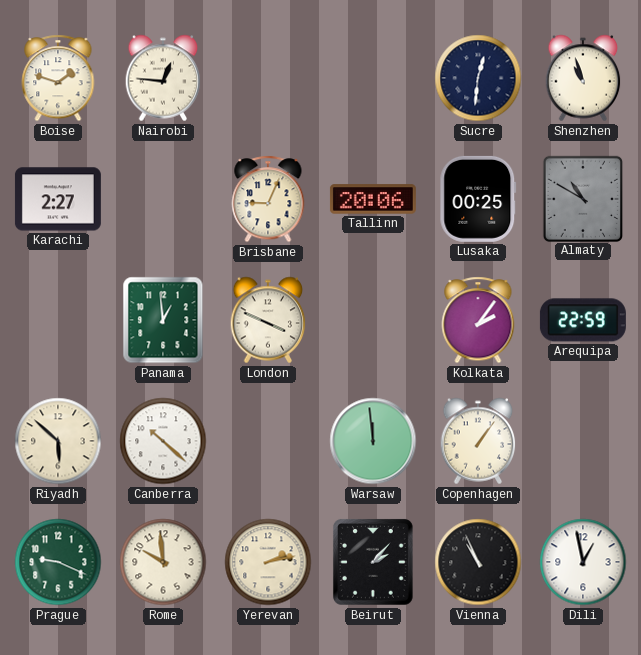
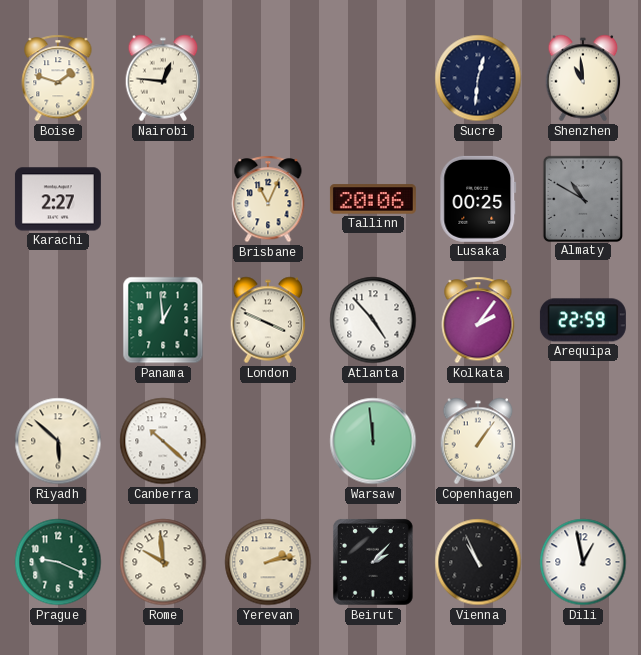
Shenzhen: 10:57 -> 10:59
Brisbane: 9:04 -> 11:04
Atlanta: none -> 4:53
